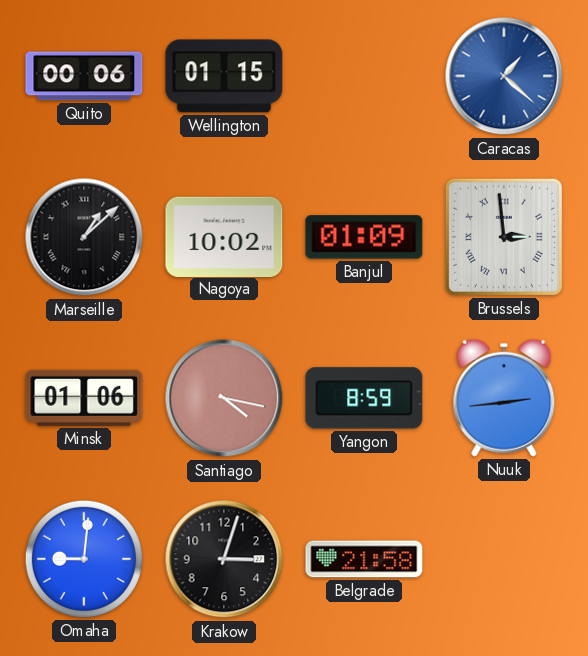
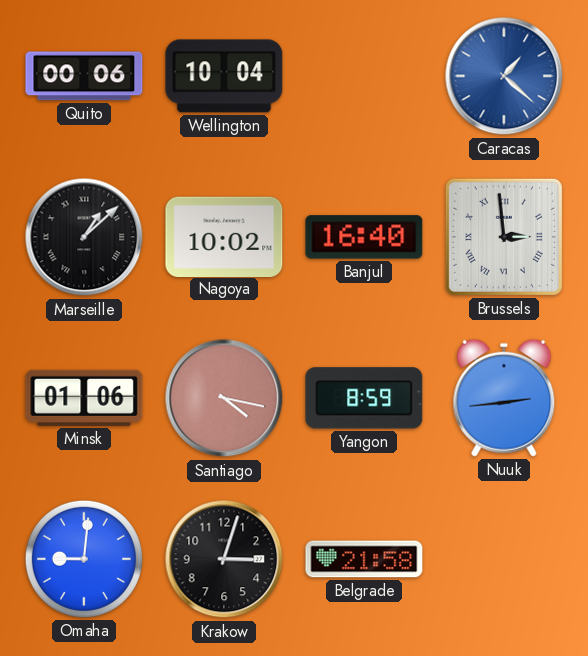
Wellington: 01:15 -> 10:04
Banjul: 01:09 -> 16:40
